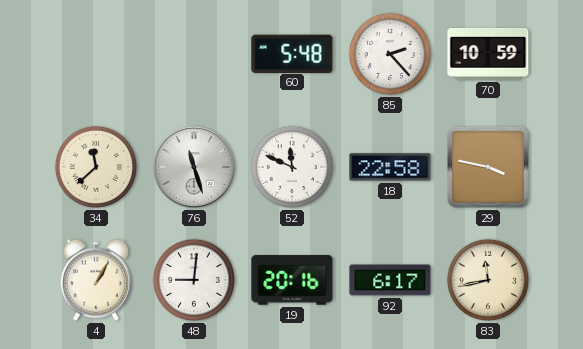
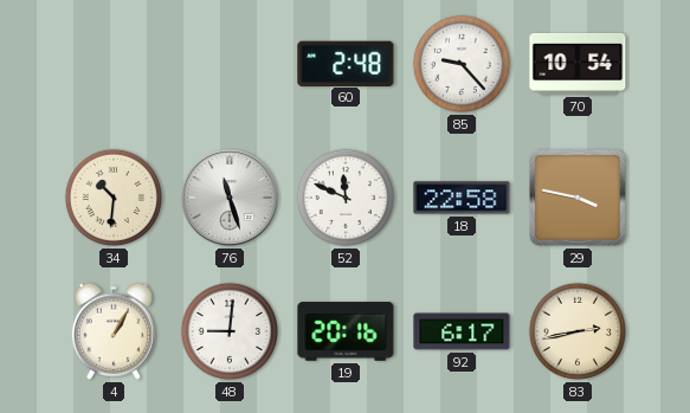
60: 5:48 -> 2:48
85: 2:23 -> 9:23
70: 10:59 -> 10:54
34: 11:38 -> 10:31
83: 11:43 -> 2:43
